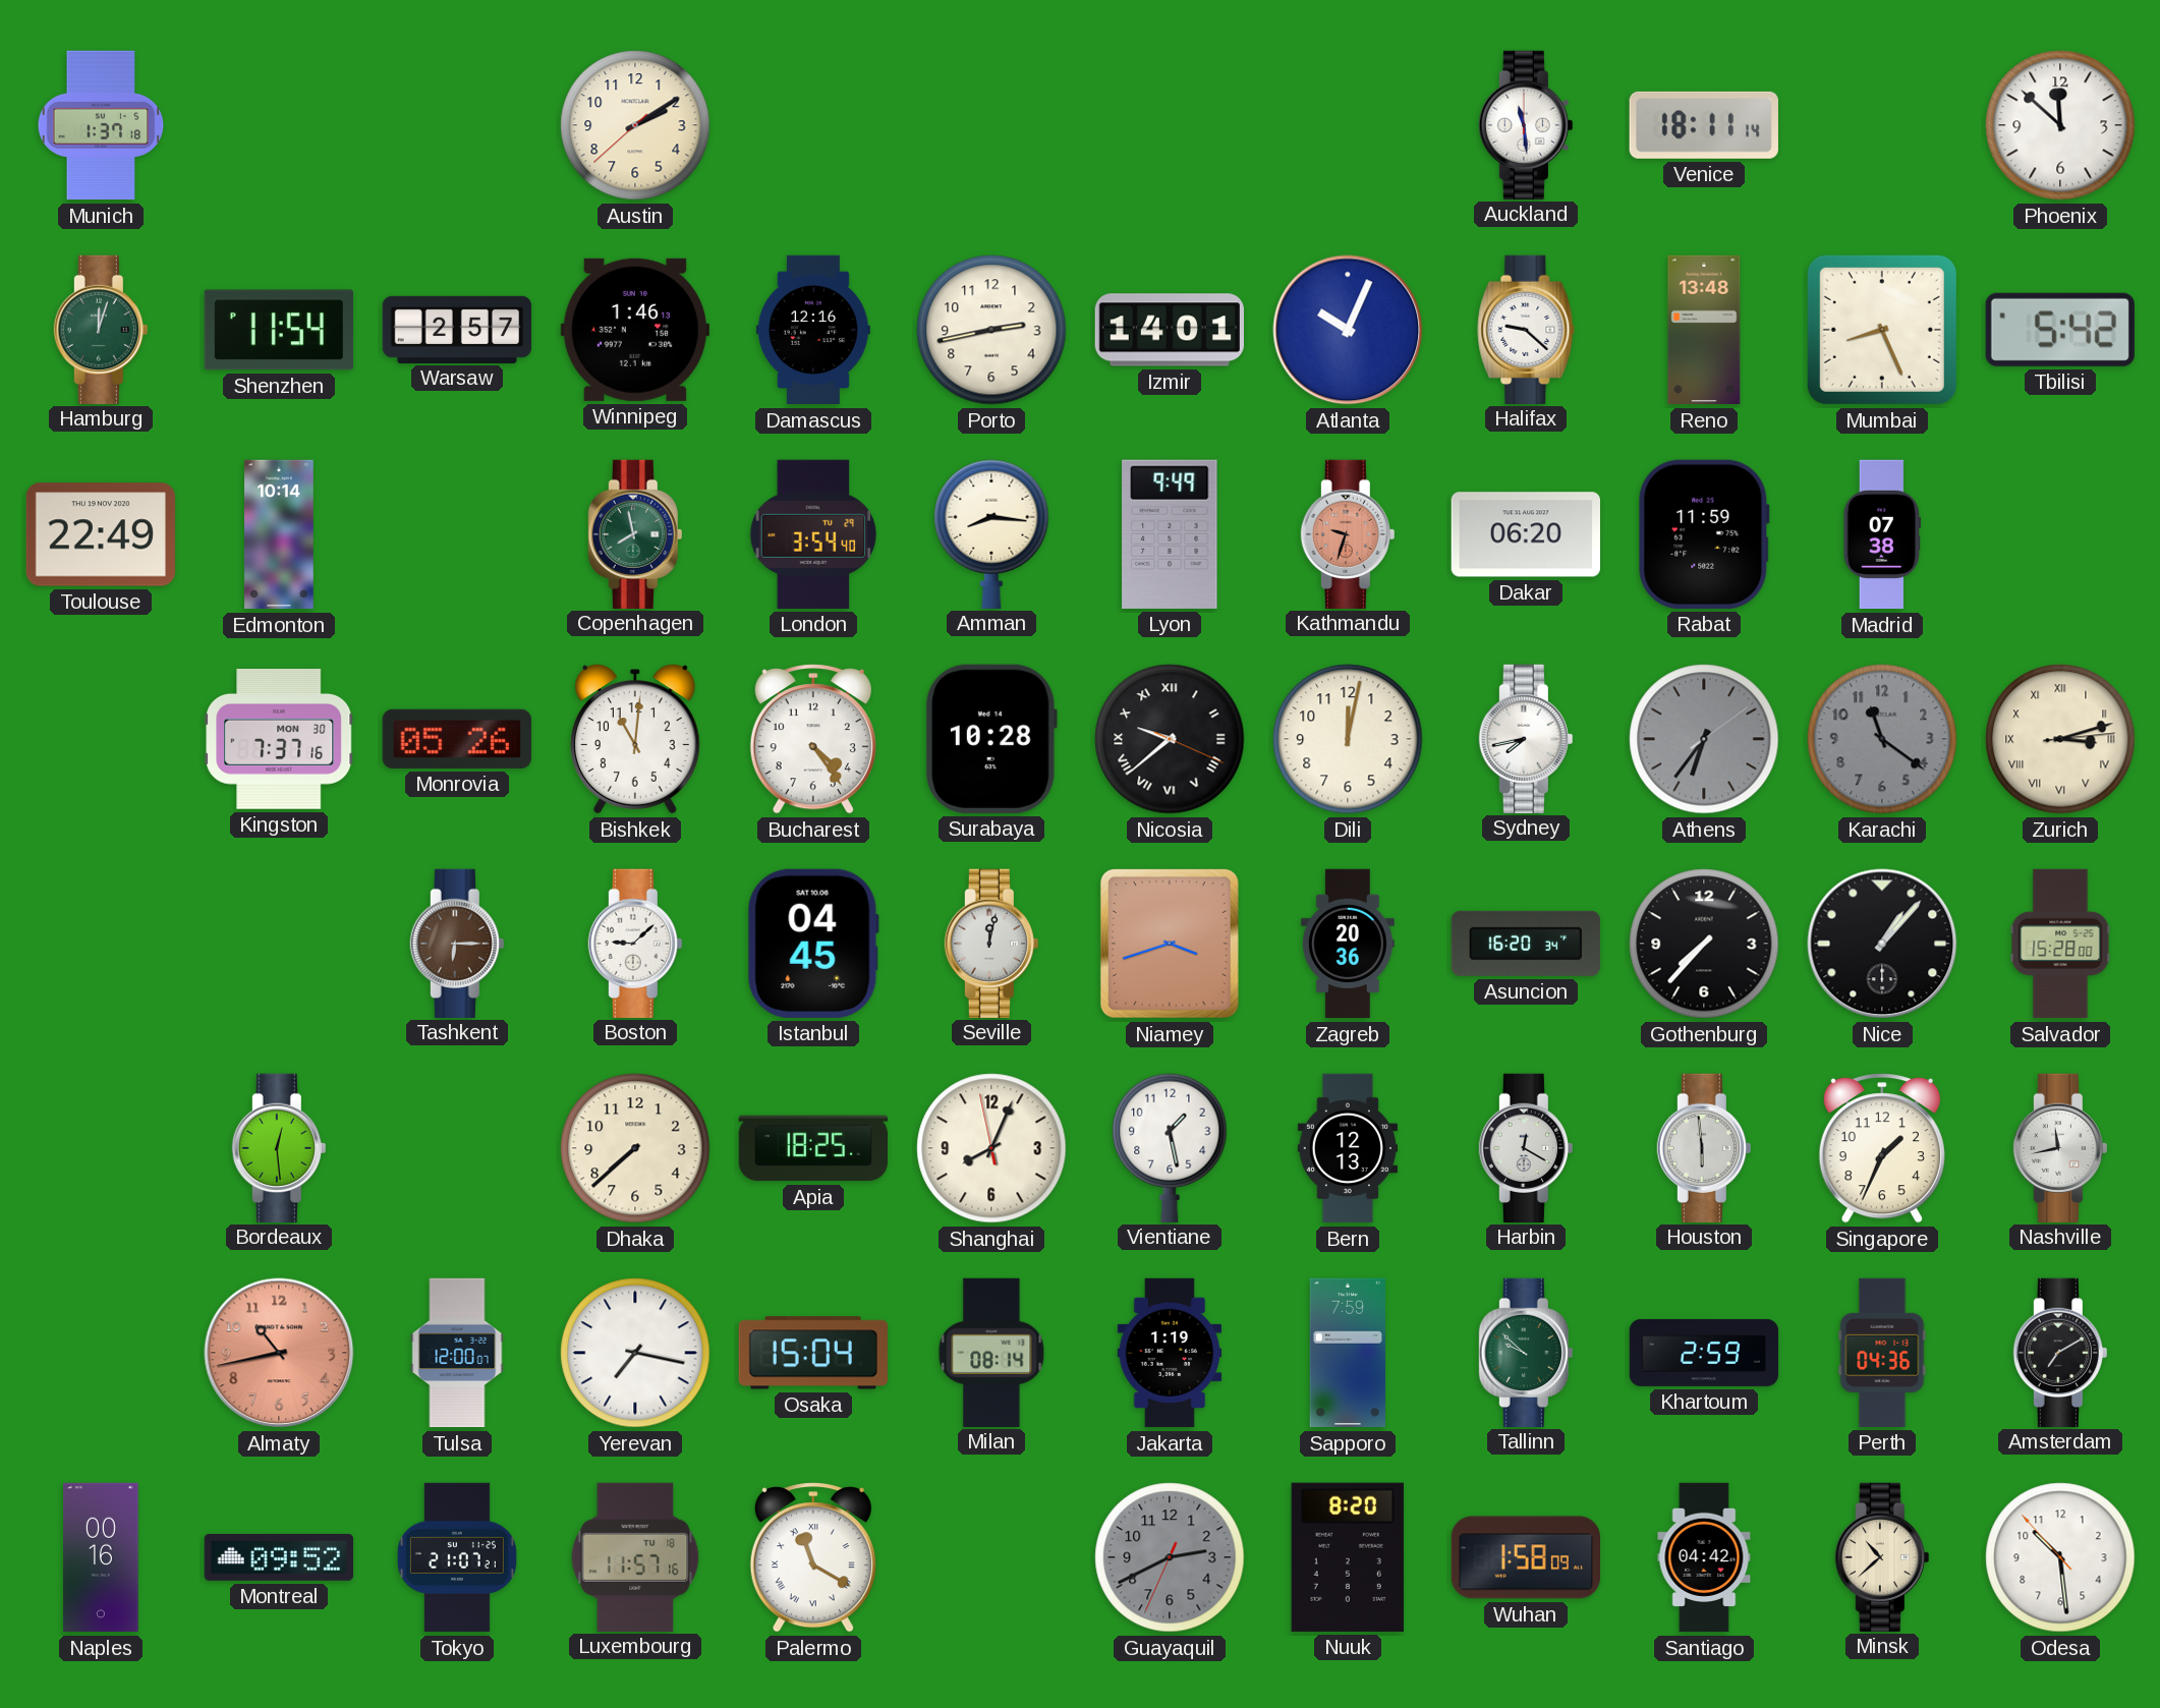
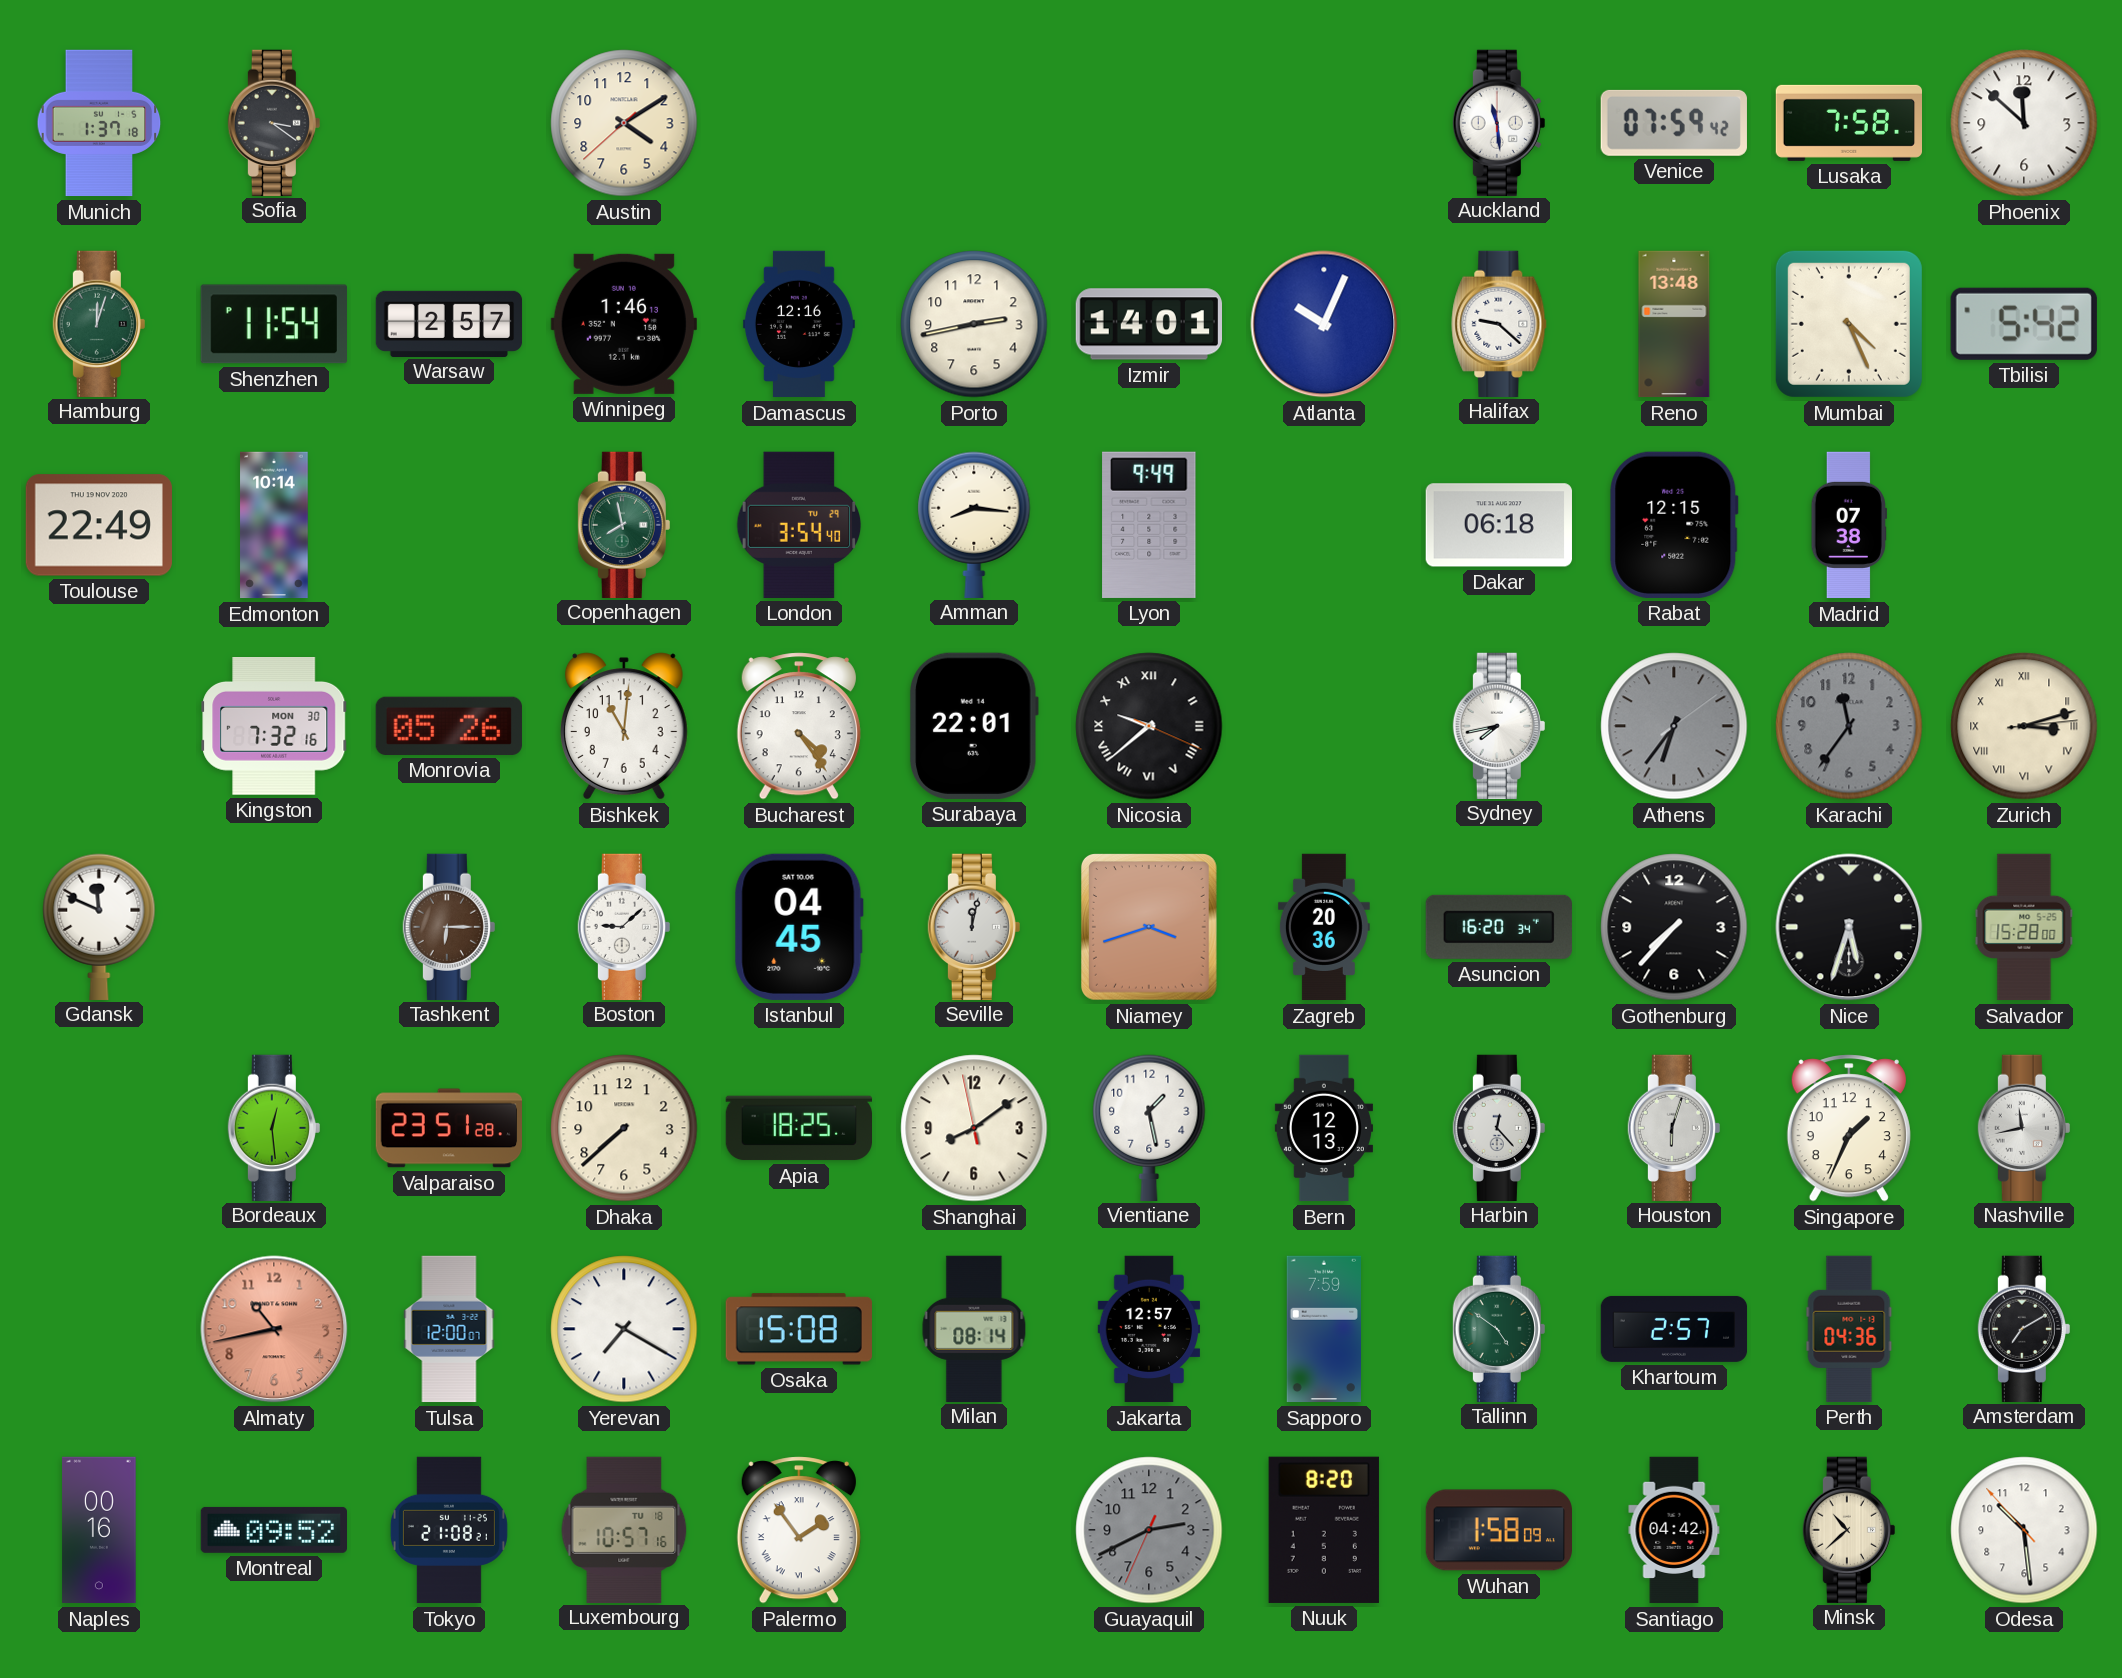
Sofia: none -> 3:21
Austin: 2:09 -> 4:09
Venice: 18:11 -> 07:59
Lusaka: none -> 7:58
Mumbai: 8:26 -> 4:26
Kathmandu: 9:33 -> none
Dakar: 06:20 -> 06:18
Rabat: 11:59 -> 12:15
Kingston: 7:37 -> 7:32
Surabaya: 10:28 -> 22:01
Dili: 12:02 -> none
Karachi: 11:21 -> 11:36
Gdansk: none -> 11:49
Nice: 1:07 -> 5:33
Valparaiso: none -> 23:51
Shanghai: 8:03 -> 8:08
Harbin: 12:20 -> 12:23
Houston: 5:59 -> 6:03
Yerevan: 7:17 -> 7:20
Osaka: 15:04 -> 15:08
Jakarta: 1:19 -> 12:57
Tallinn: 9:52 -> 4:51
Khartoum: 2:59 -> 2:57
Tokyo: 21:07 -> 21:08
Luxembourg: 11:57 -> 10:57
Palermo: 11:20 -> 1:54
